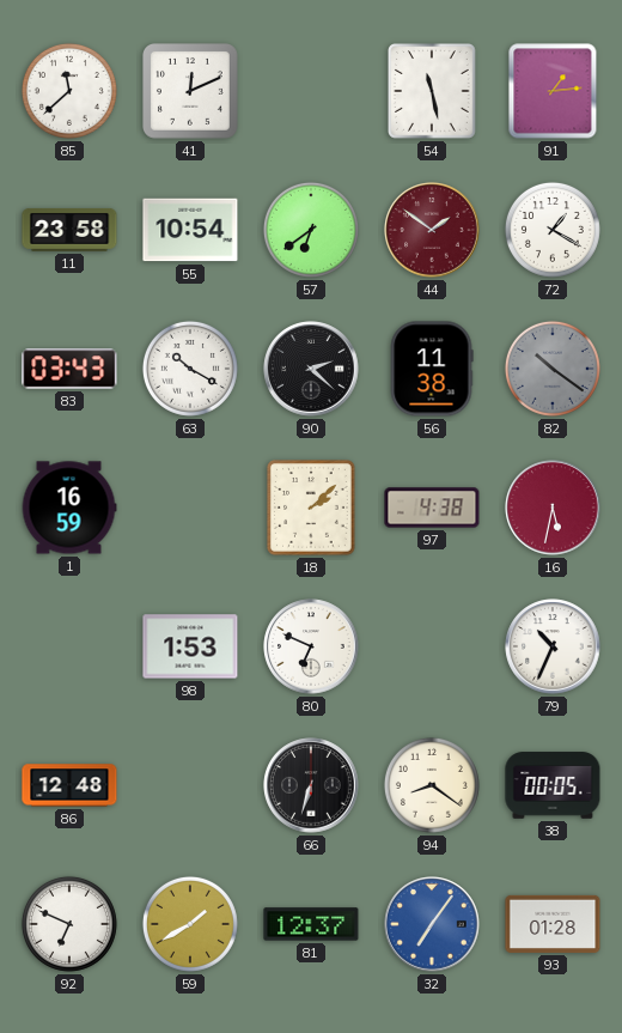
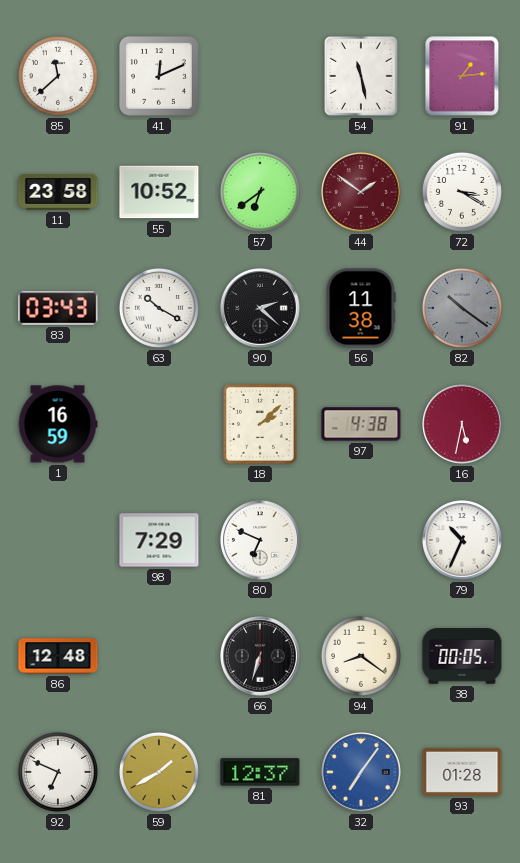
55: 10:54 -> 10:52
72: 1:20 -> 3:20
98: 1:53 -> 7:29
